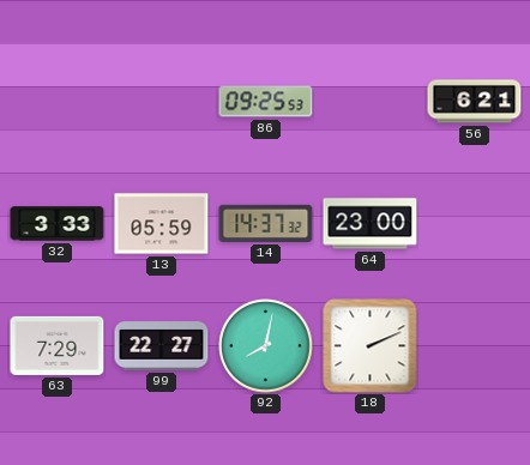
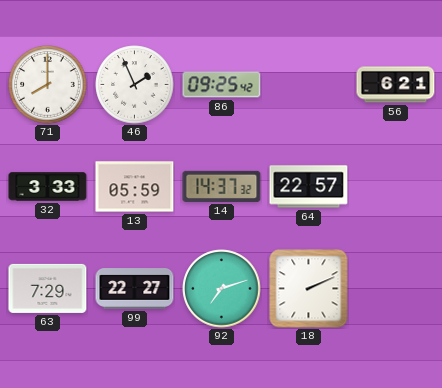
71: none -> 8:00
46: none -> 1:56
86: 09:25:53 -> 09:25:42
64: 23:00 -> 22:57
92: 8:02 -> 7:12
